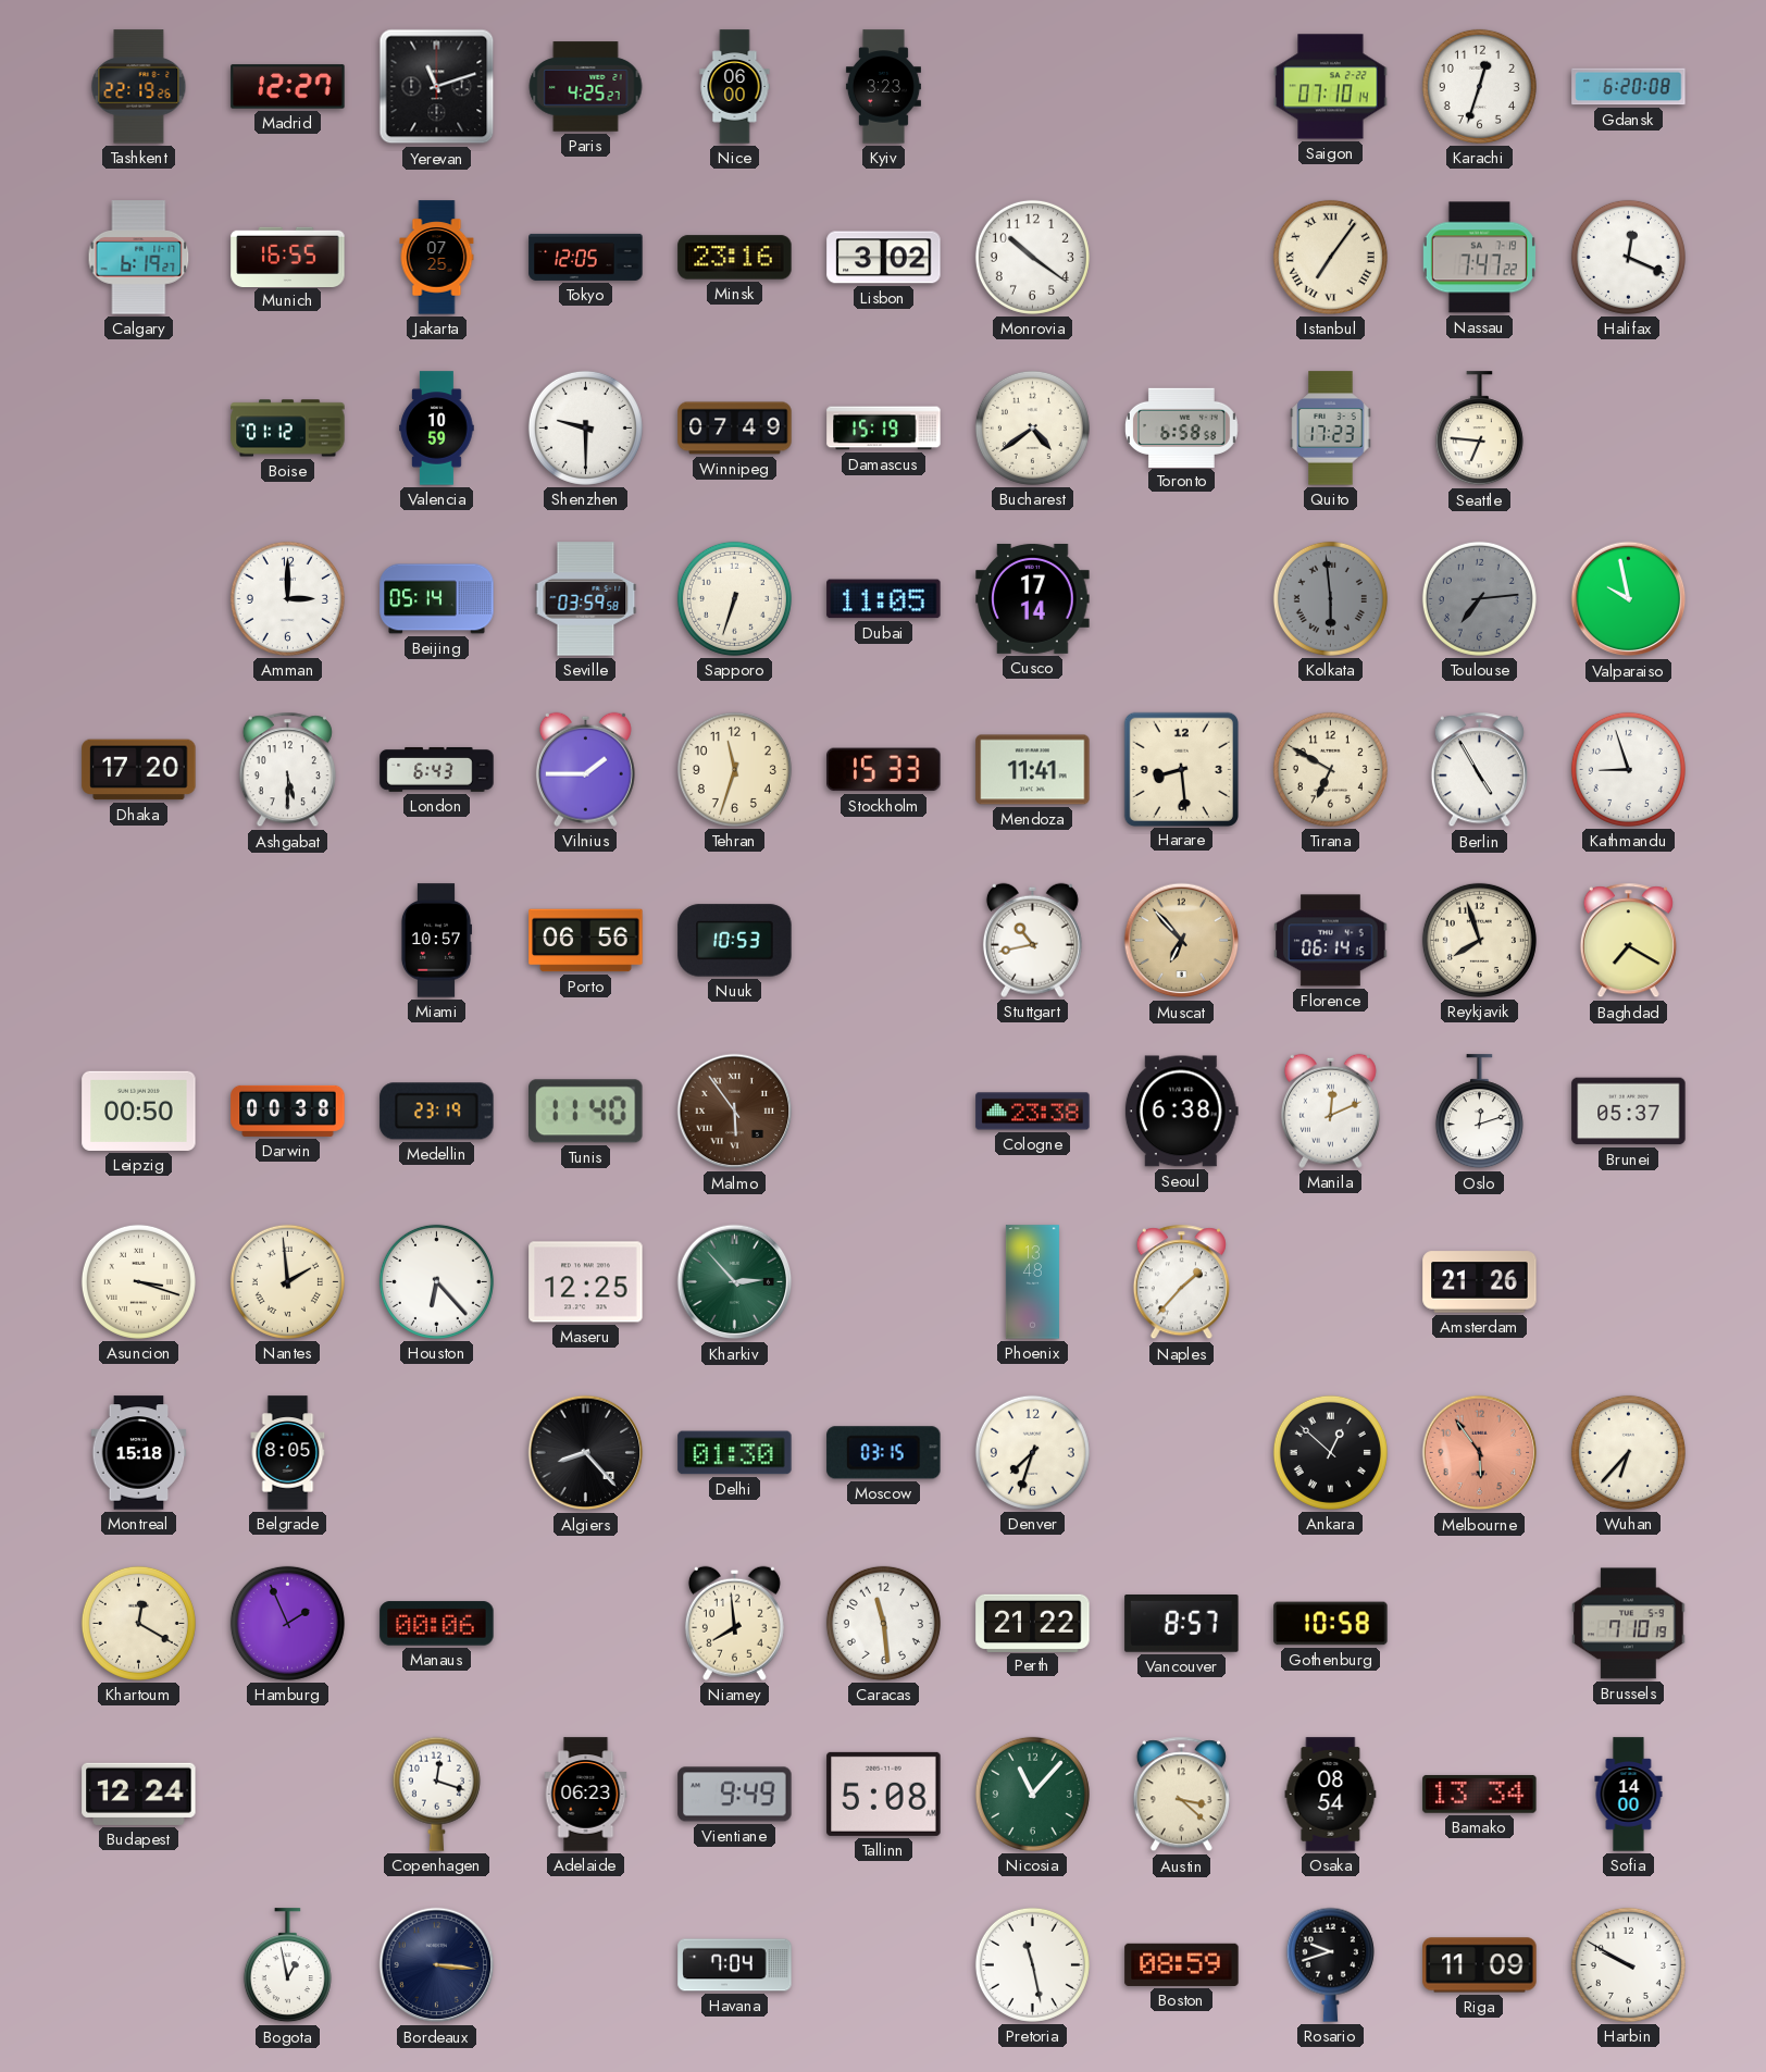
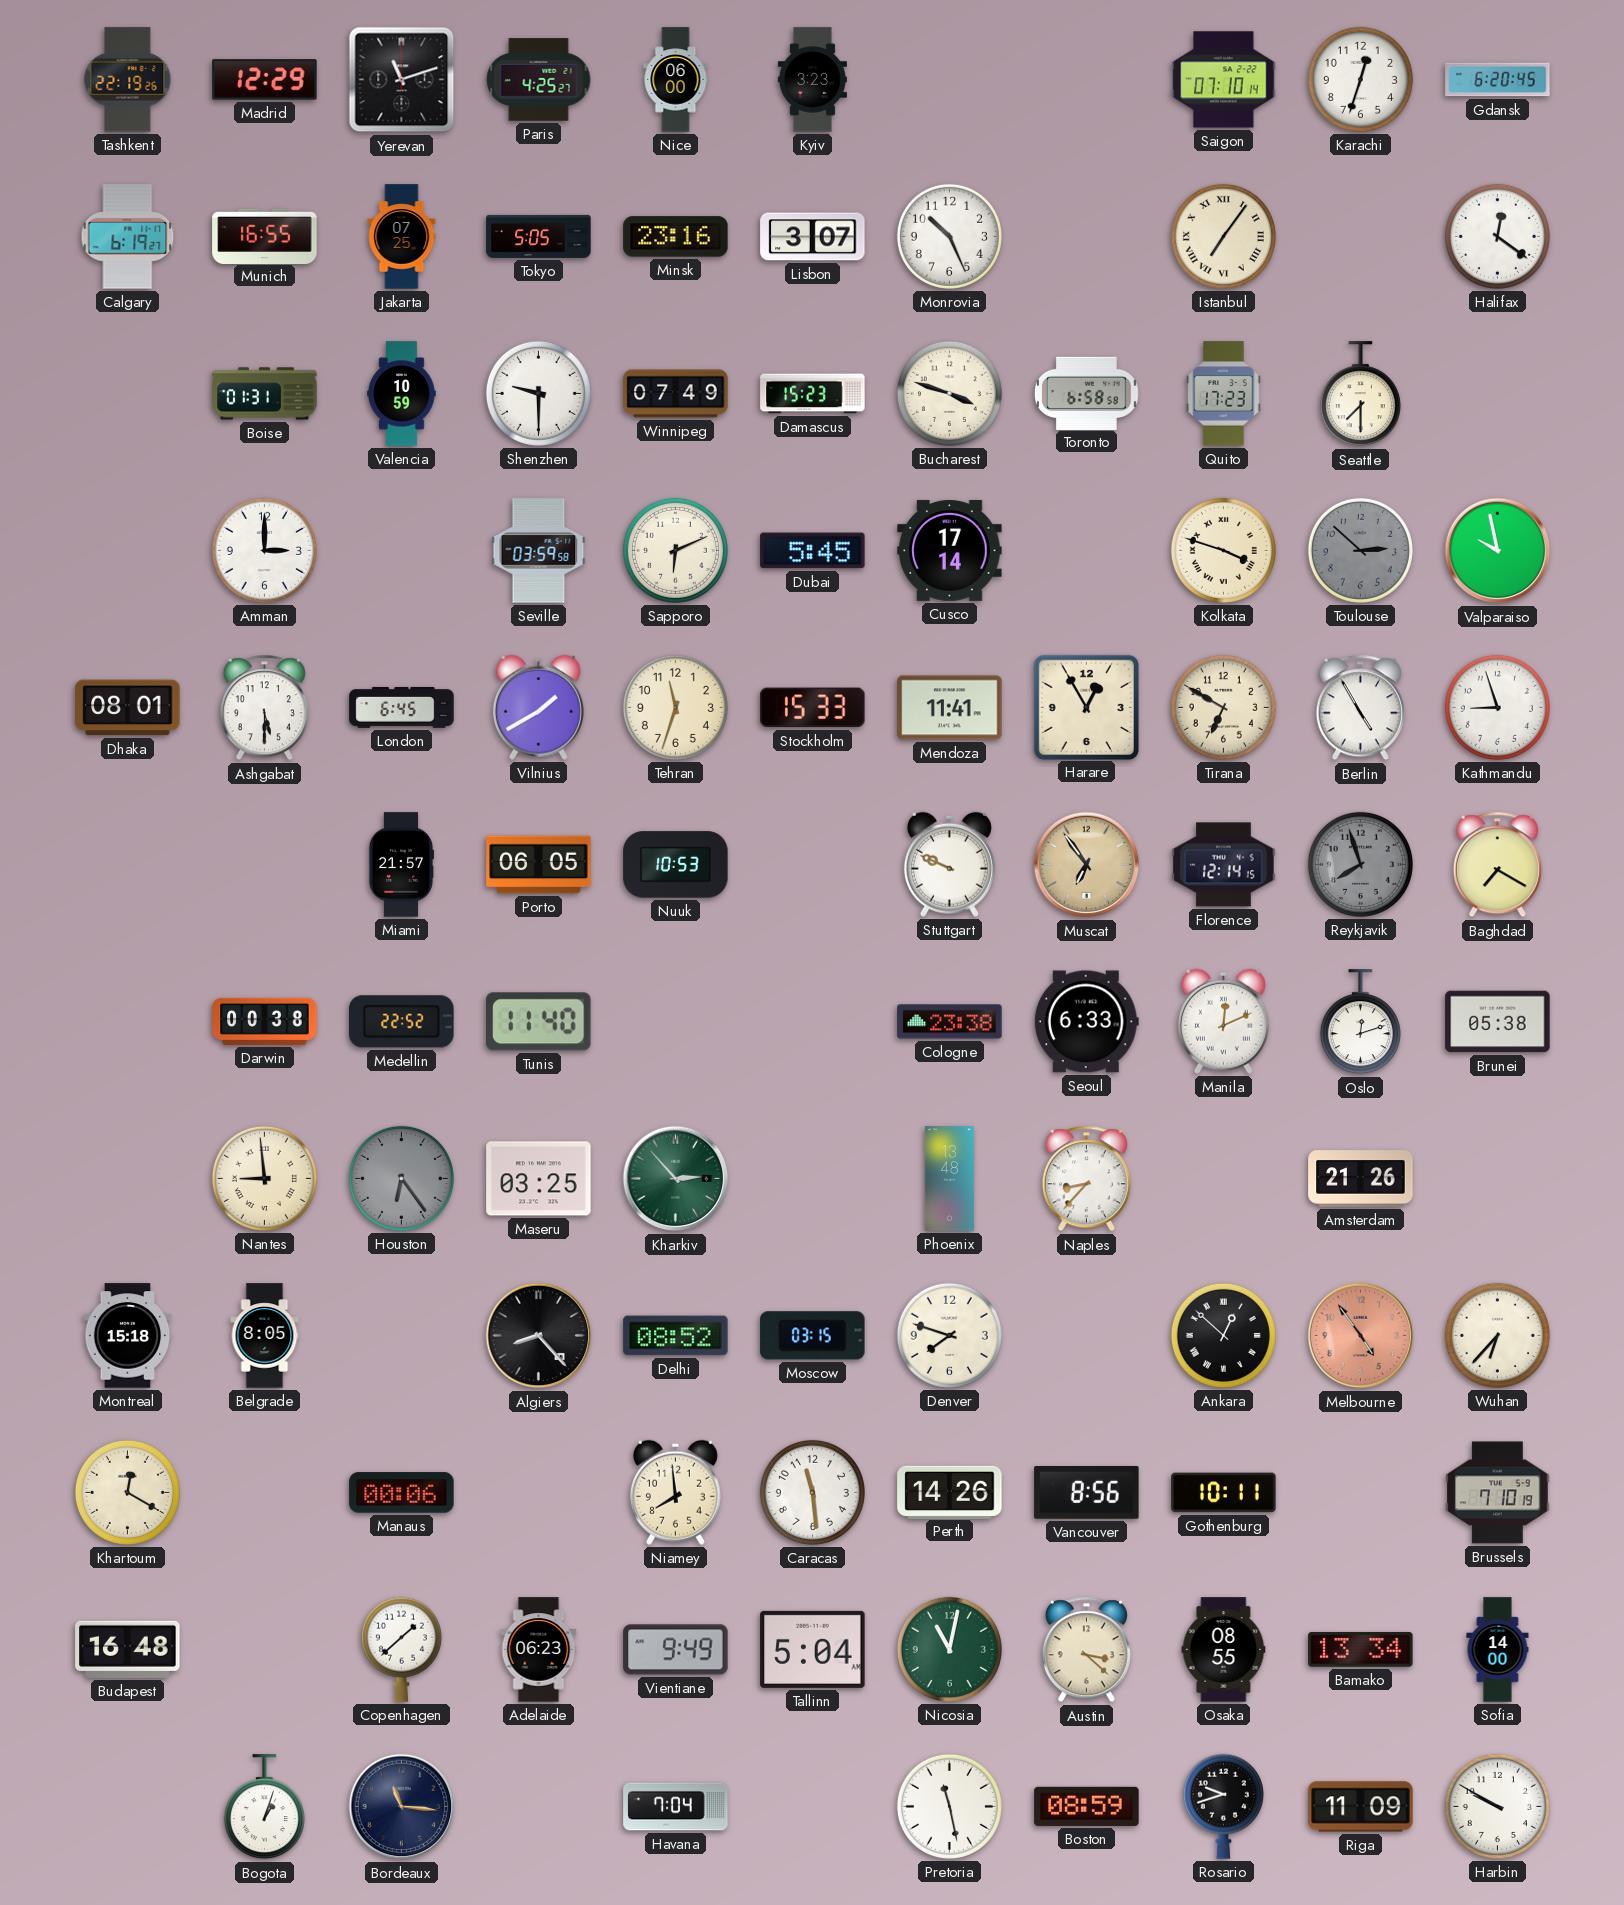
Madrid: 12:27 -> 12:29
Gdansk: 6:20:08 -> 6:20:45
Tokyo: 12:05 -> 5:05
Lisbon: 3:02 -> 3:07
Monrovia: 10:21 -> 10:26
Nassau: 7:47 -> none
Halifax: 12:19 -> 12:21
Boise: 01:12 -> 01:31
Damascus: 15:19 -> 15:23
Bucharest: 4:39 -> 3:48
Seattle: 6:46 -> 7:30
Beijing: 05:14 -> none
Sapporo: 6:33 -> 6:11
Dubai: 11:05 -> 5:45
Kolkata: 5:59 -> 3:48
Kolkata dial: grey -> cream
Toulouse: 7:14 -> 2:52
Dhaka: 17:20 -> 08:01
London: 6:43 -> 6:45
Vilnius: 1:45 -> 1:40
Harare: 8:29 -> 12:55
Miami: 10:57 -> 21:57
Porto: 06:56 -> 06:05
Stuttgart: 10:43 -> 9:49
Muscat: 6:53 -> 6:54
Florence: 06:14 -> 12:14
Reykjavik dial: cream -> grey
Leipzig: 00:50 -> none
Medellin: 23:19 -> 22:52
Malmo: 5:54 -> none
Seoul: 6:38 -> 6:33
Brunei: 05:37 -> 05:38
Asuncion: 3:18 -> none
Nantes: 1:59 -> 8:59
Houston: 6:23 -> 6:24
Houston dial: white -> grey
Maseru: 12:25 -> 03:25
Naples: 1:37 -> 8:37
Delhi: 01:30 -> 08:52
Denver: 7:33 -> 7:48
Melbourne: 5:54 -> 4:54
Hamburg: 1:56 -> none
Perth: 21:22 -> 14:26
Vancouver: 8:57 -> 8:56
Gothenburg: 10:58 -> 10:11
Budapest: 12:24 -> 16:48
Copenhagen: 12:18 -> 1:38
Tallinn: 5:08 -> 5:04
Nicosia: 11:07 -> 11:02
Osaka: 08:54 -> 08:55
Bogota: 12:58 -> 1:03
Bordeaux: 3:16 -> 11:16
